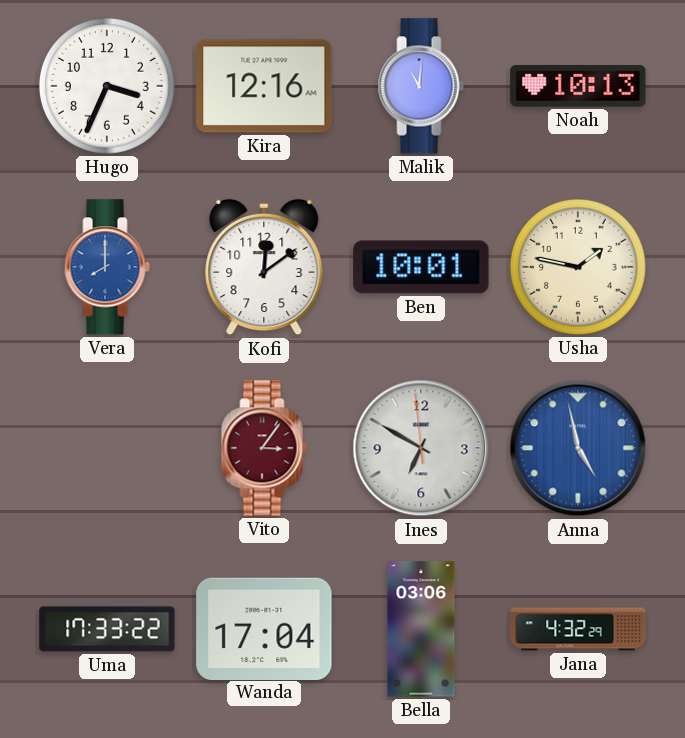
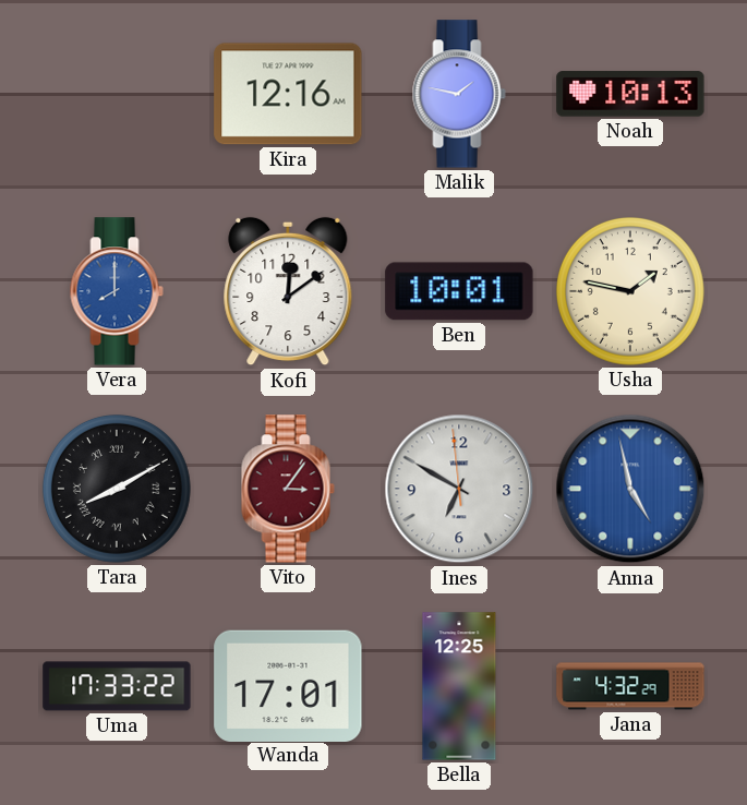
Hugo: 3:34 -> none
Malik: 11:01 -> 1:47
Tara: none -> 8:10
Wanda: 17:04 -> 17:01
Bella: 03:06 -> 12:25
